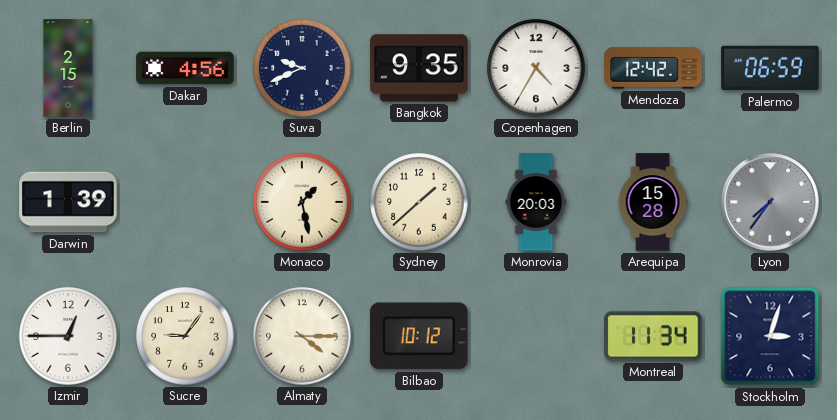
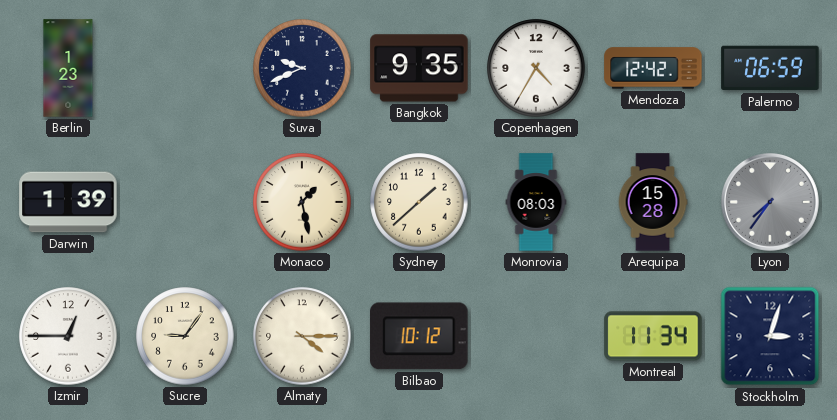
Berlin: 2:15 -> 1:23
Dakar: 4:56 -> none
Monrovia: 20:03 -> 08:03
